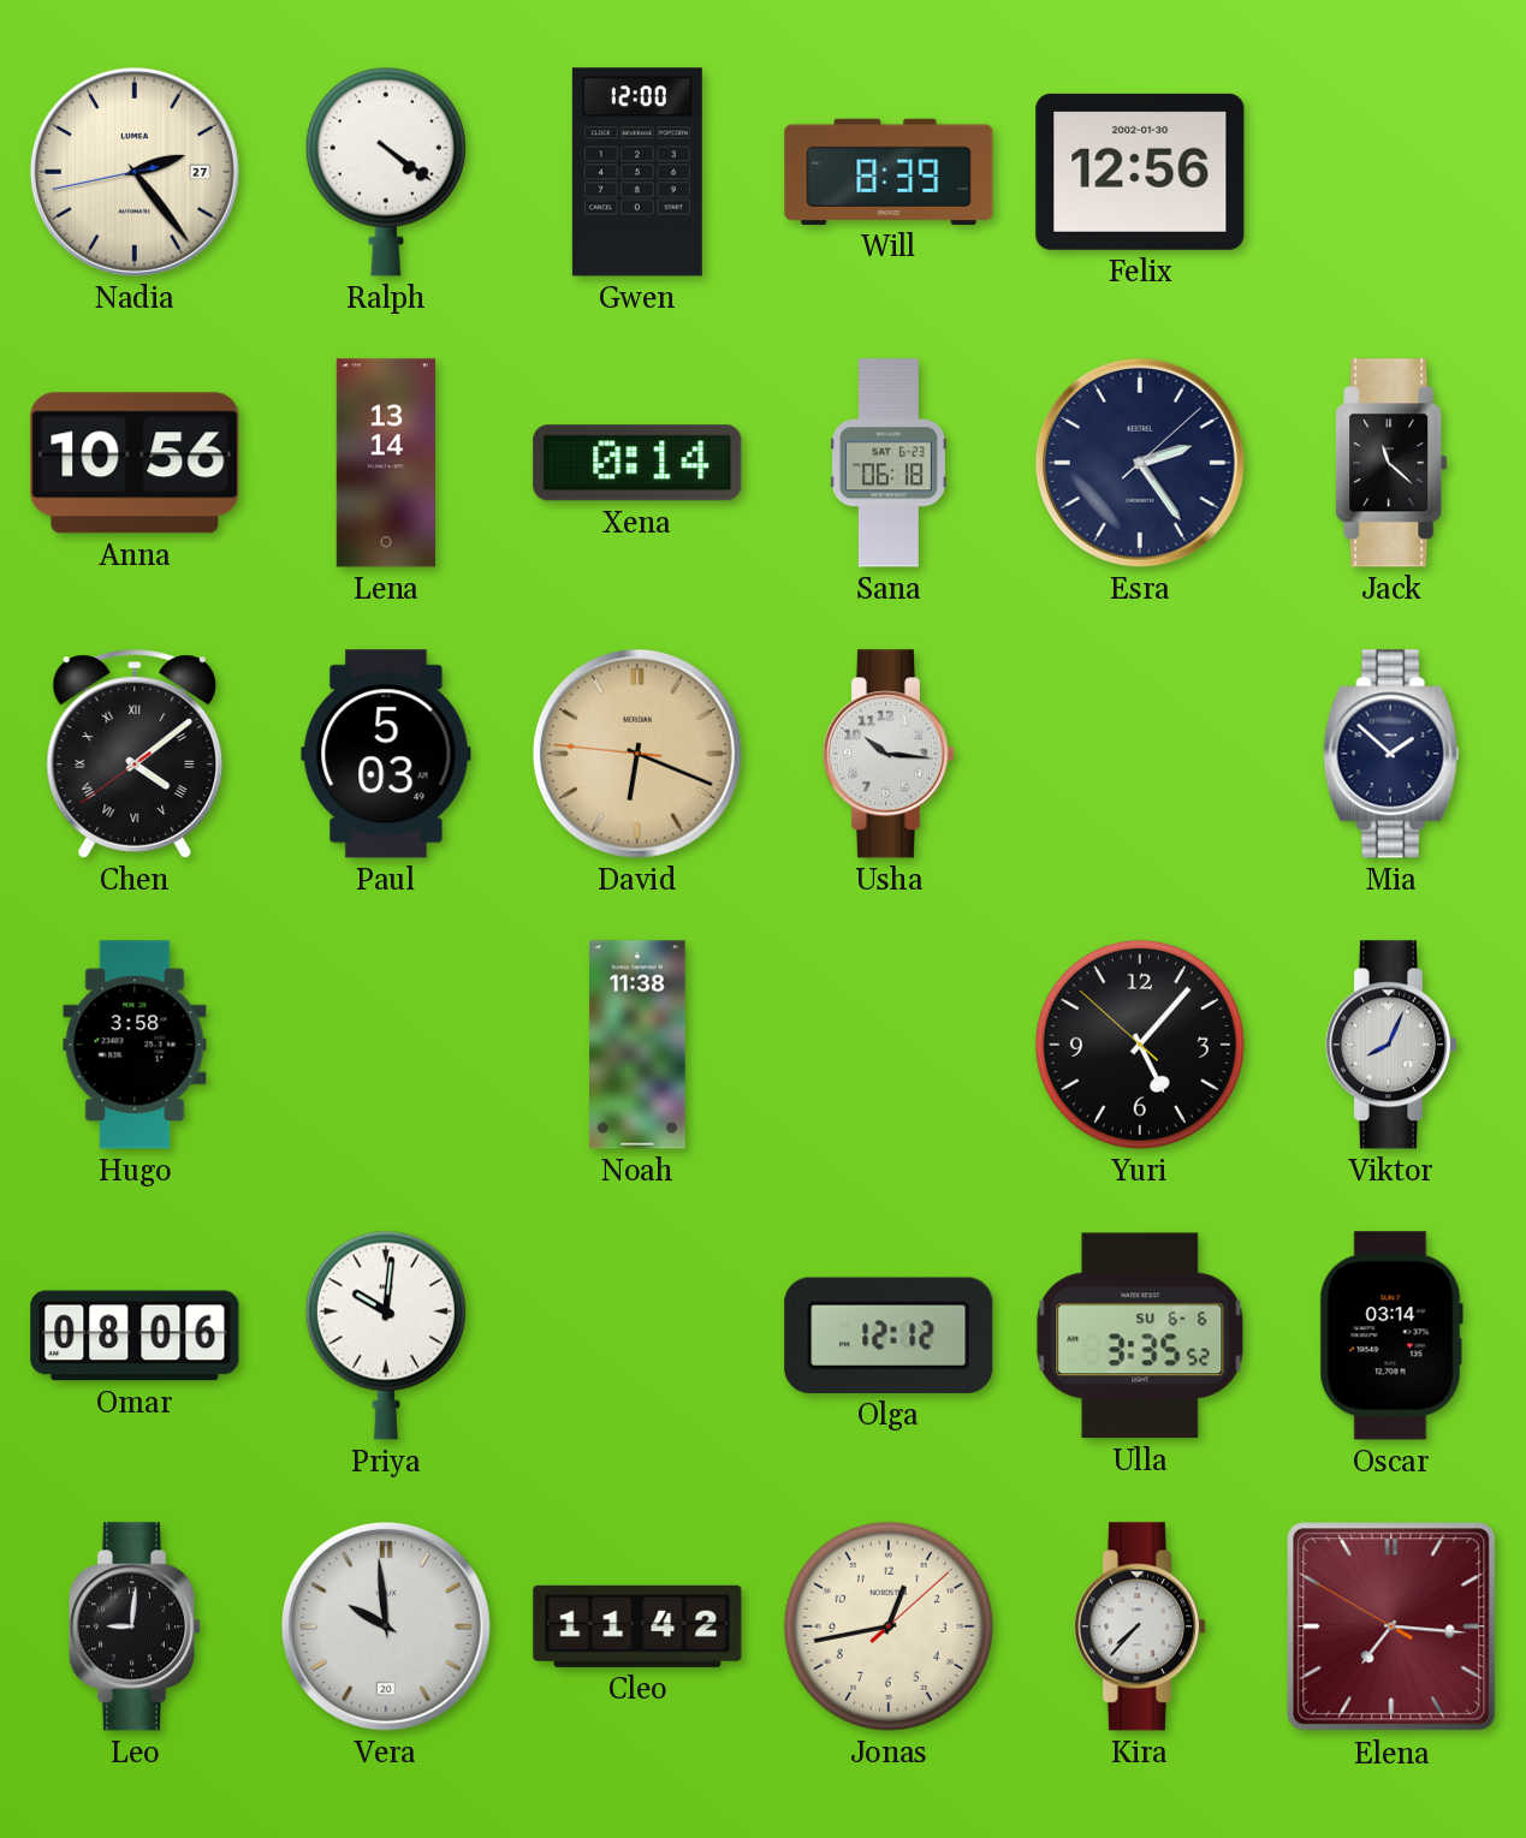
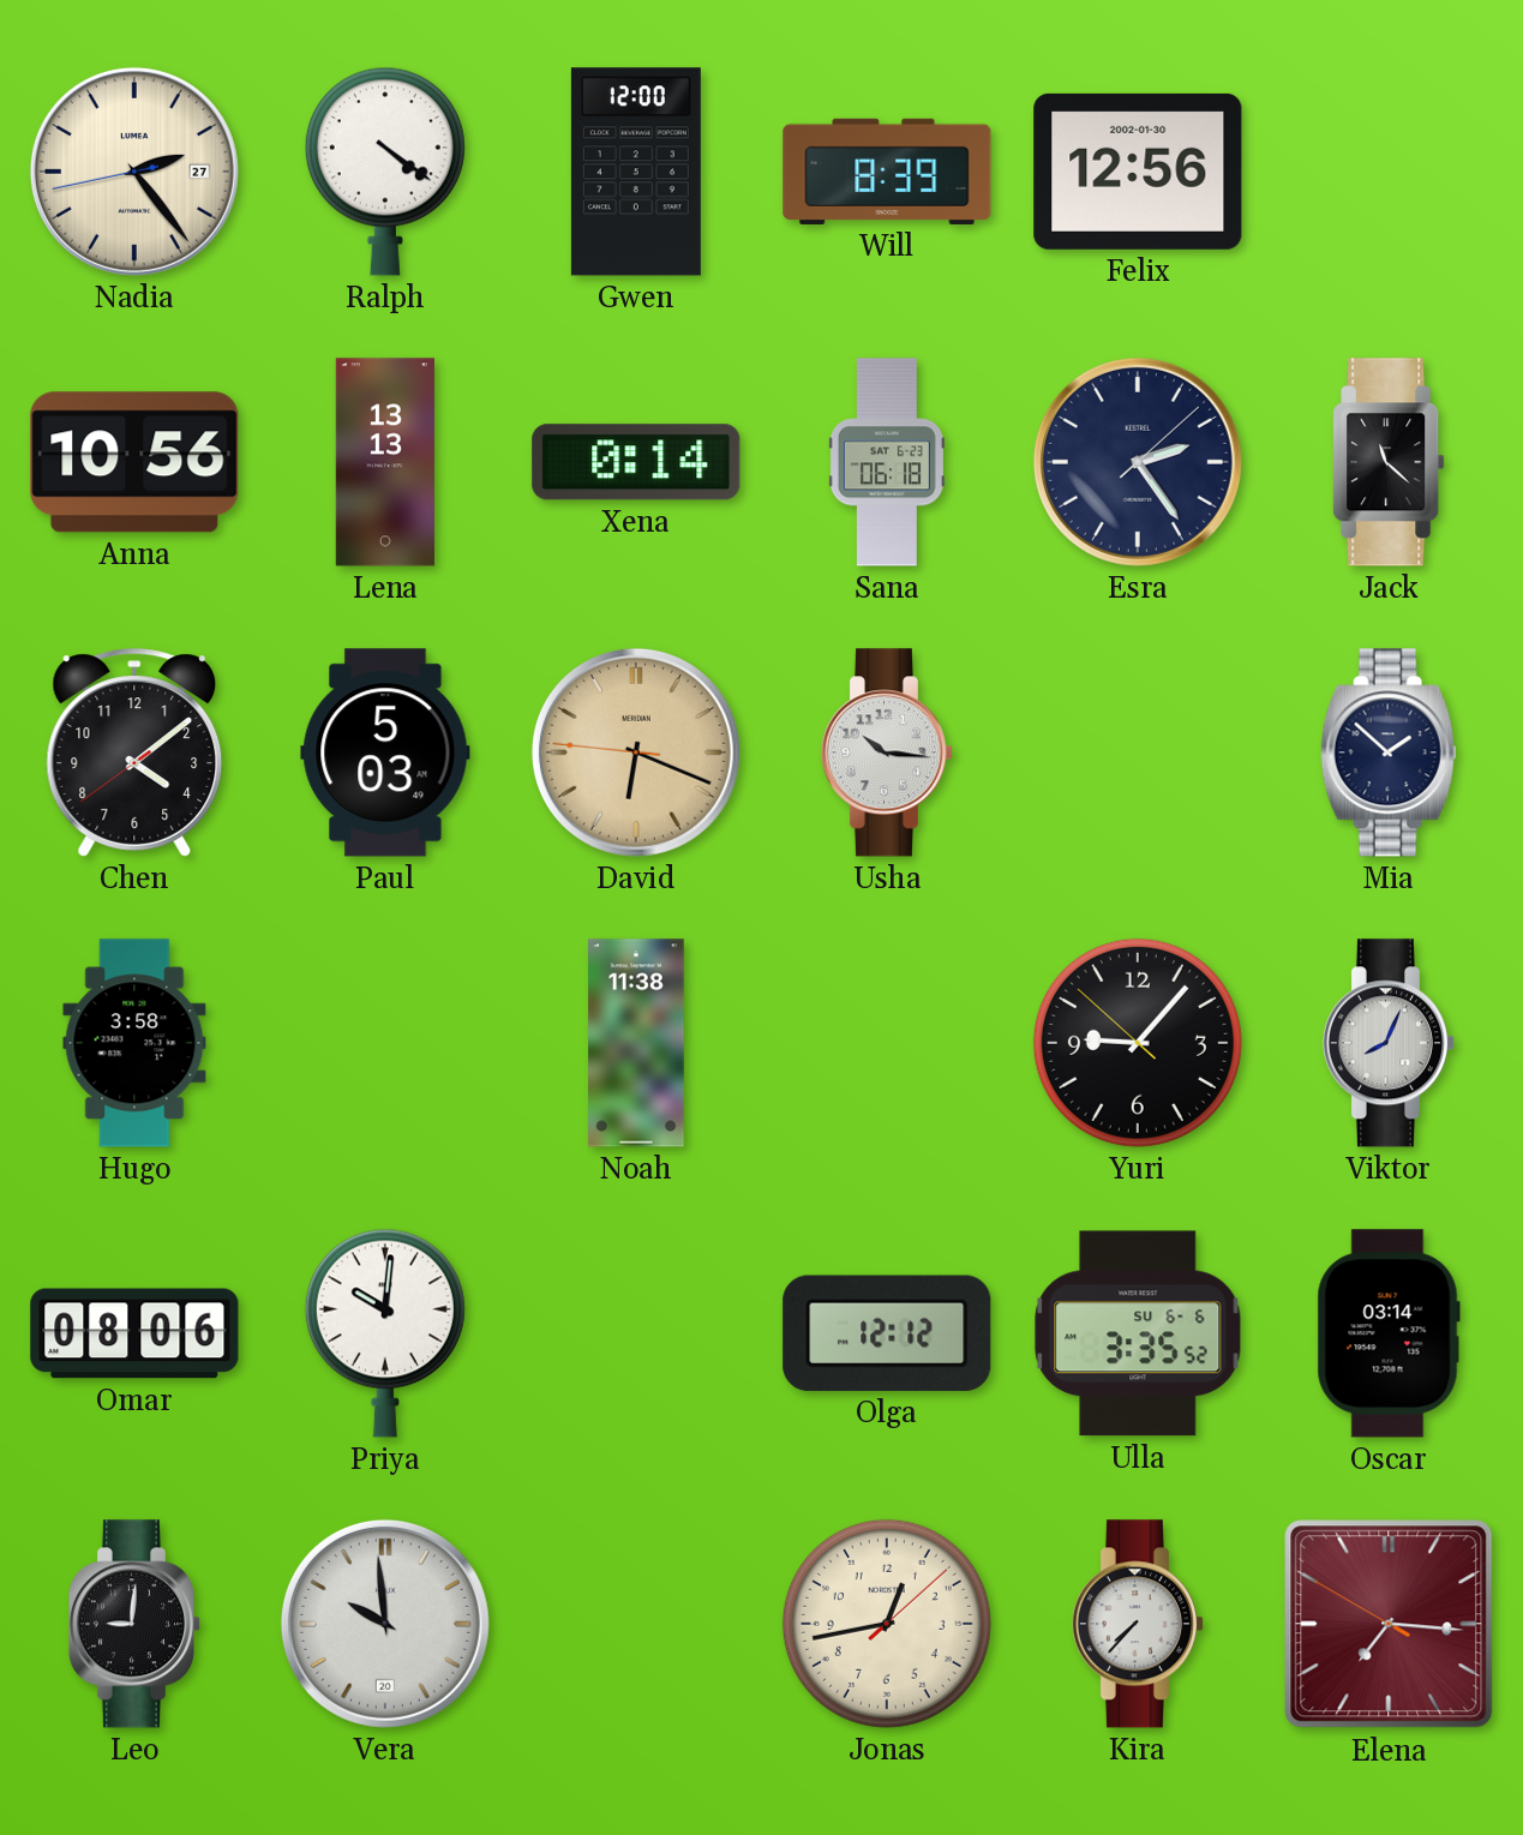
Lena: 13:14 -> 13:13
Chen numerals: Roman -> Arabic
Yuri: 5:06 -> 9:06
Cleo: 11:42 -> none
